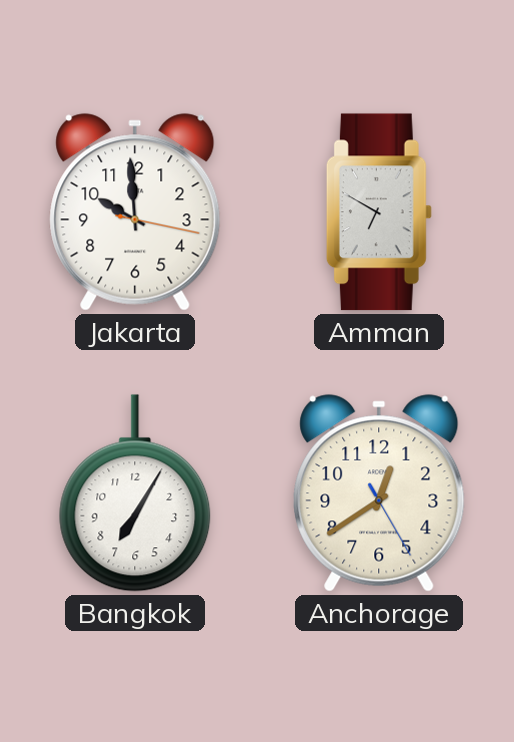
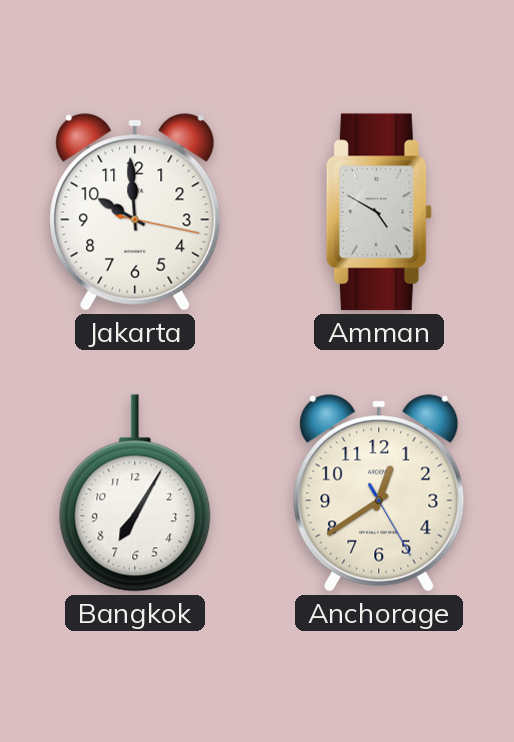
Amman: 6:50 -> 4:50
